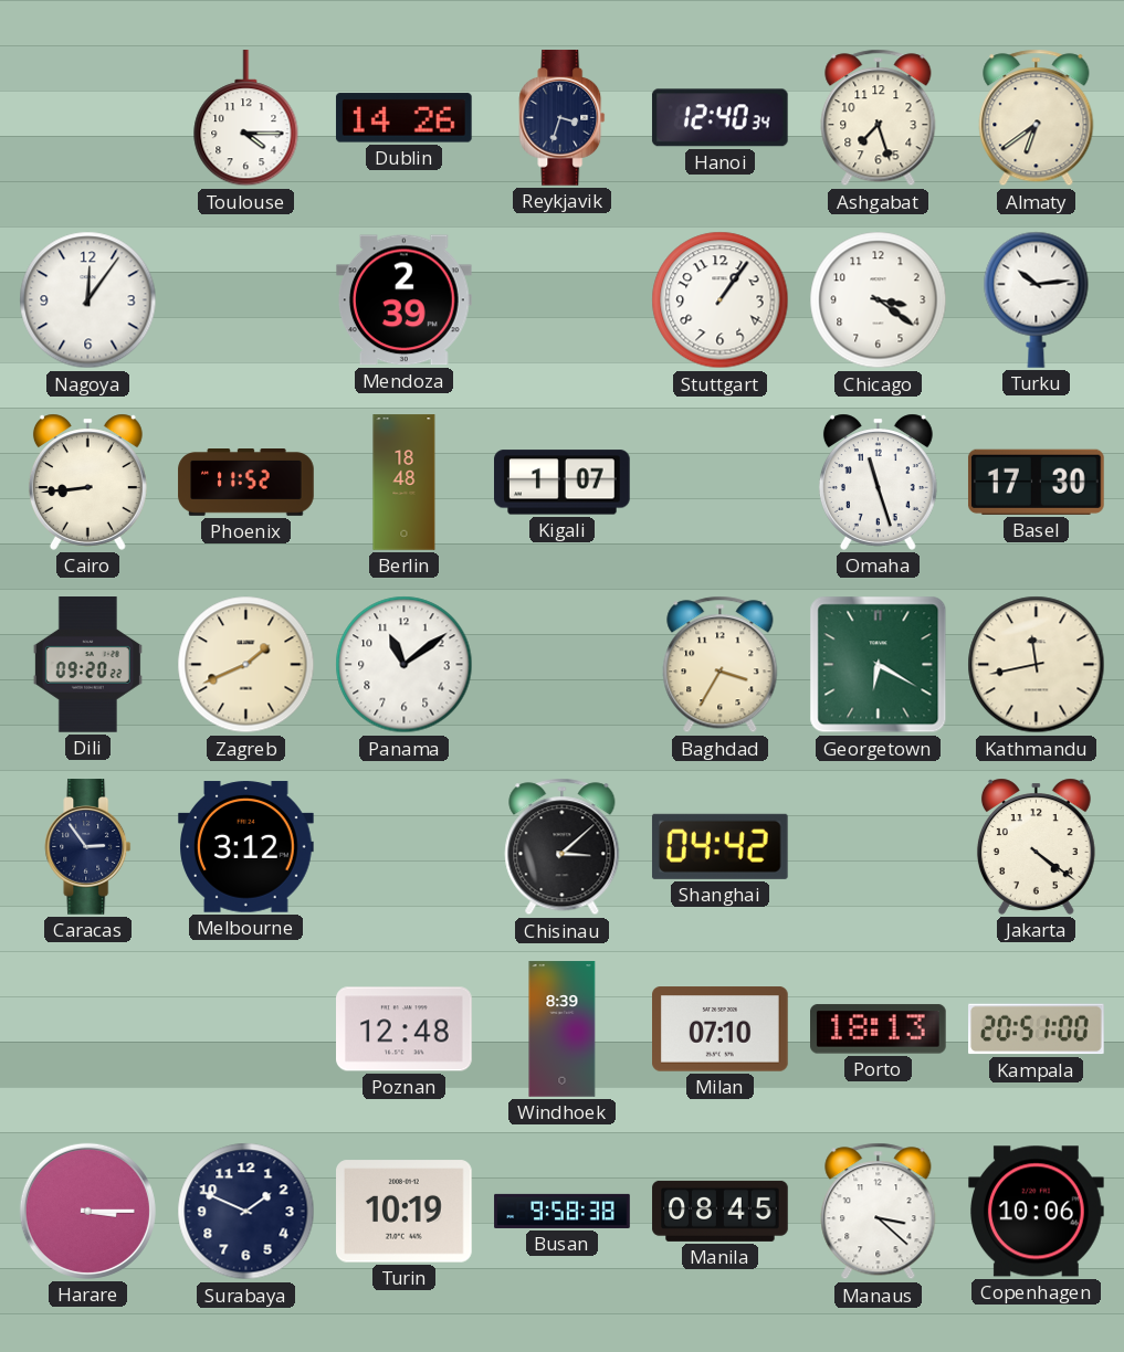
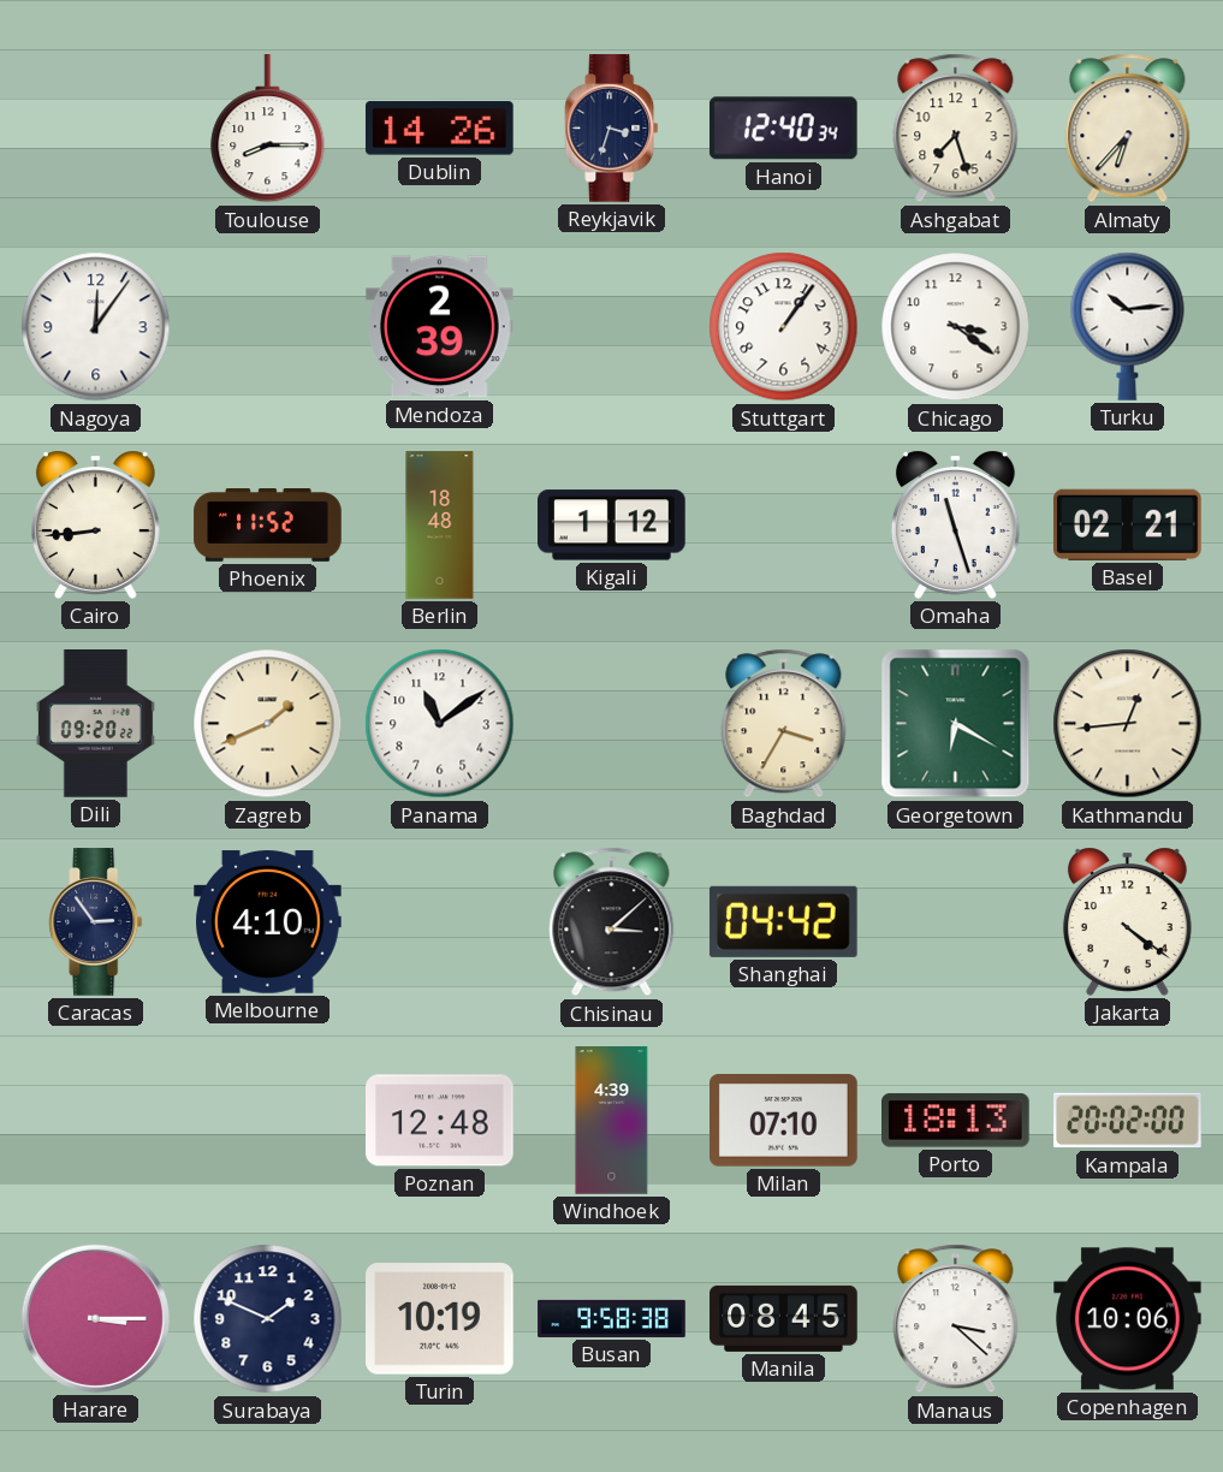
Toulouse: 4:15 -> 8:15
Almaty: 6:39 -> 6:37
Kigali: 1:07 -> 1:12
Basel: 17:30 -> 02:21
Kathmandu: 11:43 -> 12:44
Melbourne: 3:12 -> 4:10
Windhoek: 8:39 -> 4:39
Kampala: 20:51 -> 20:02
